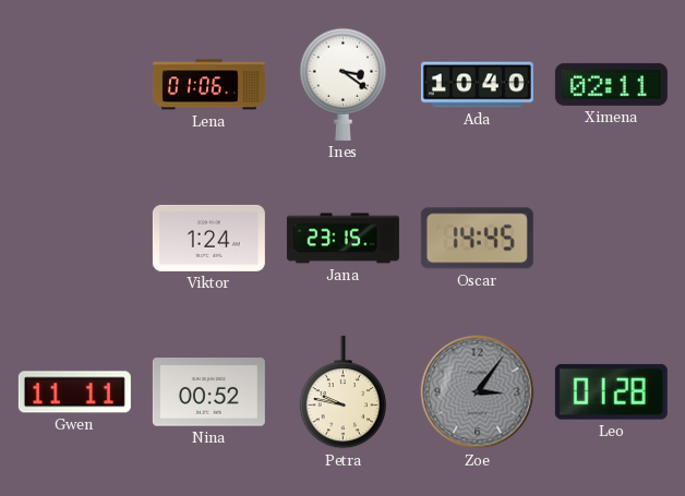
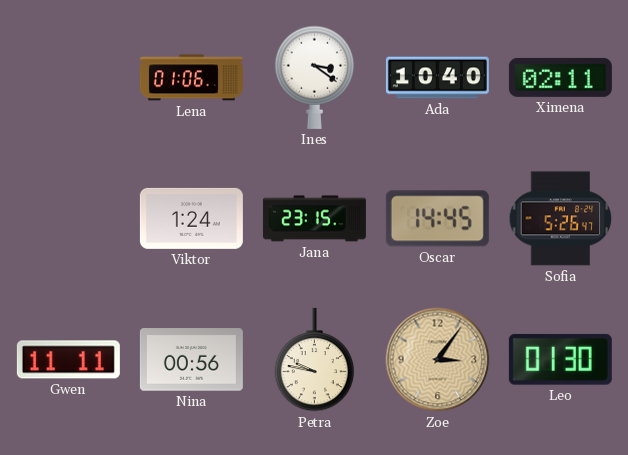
Sofia: none -> 5:26
Nina: 00:52 -> 00:56
Zoe dial: grey -> champagne
Leo: 01:28 -> 01:30
